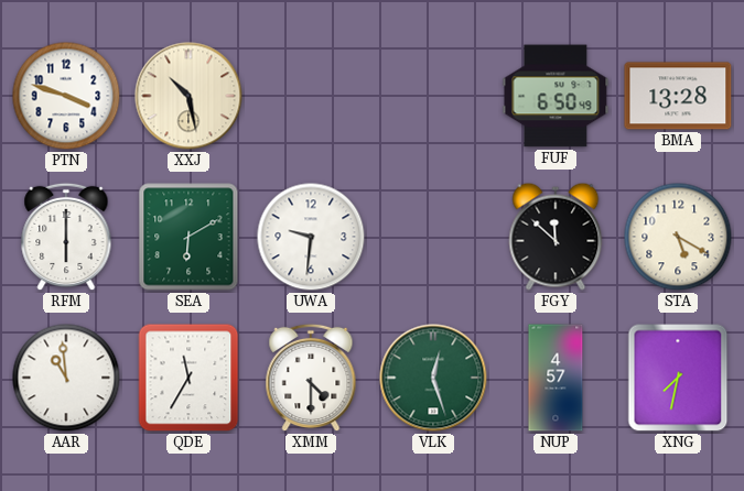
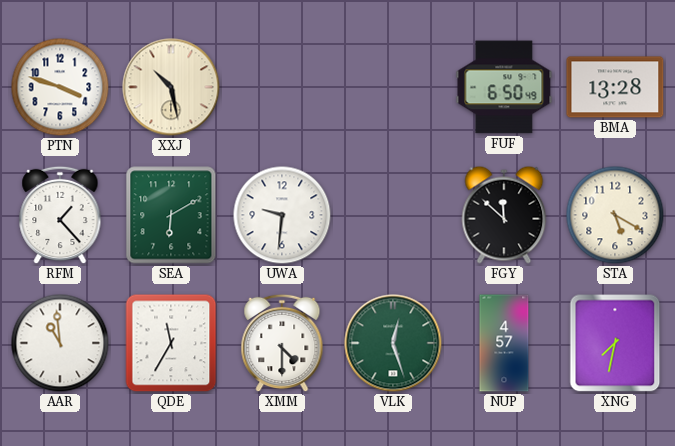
RFM: 6:00 -> 1:23
